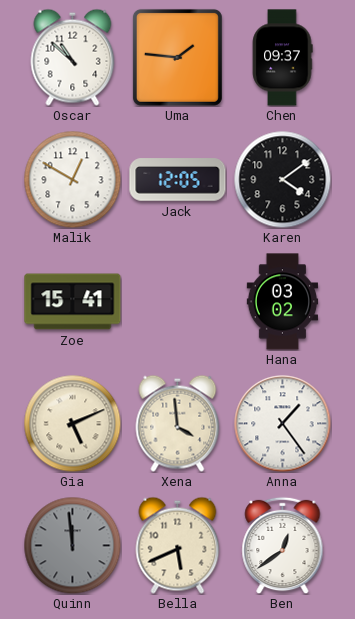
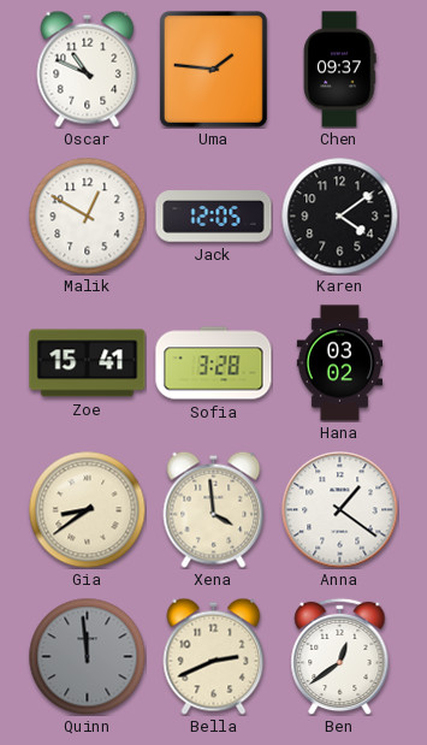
Oscar: 10:52 -> 10:49
Sofia: none -> 3:28
Gia: 5:11 -> 8:39
Anna: 1:24 -> 1:21
Bella: 5:41 -> 2:41
